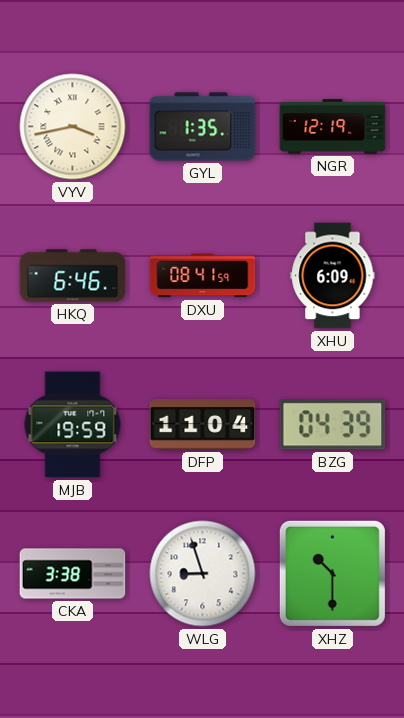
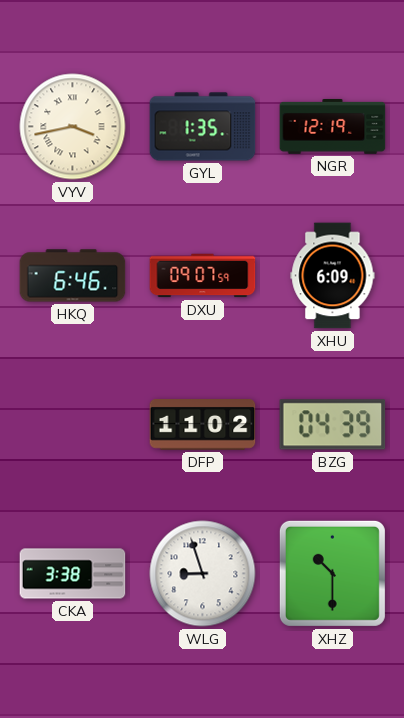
DXU: 08:41 -> 09:07
MJB: 19:59 -> none
DFP: 11:04 -> 11:02
